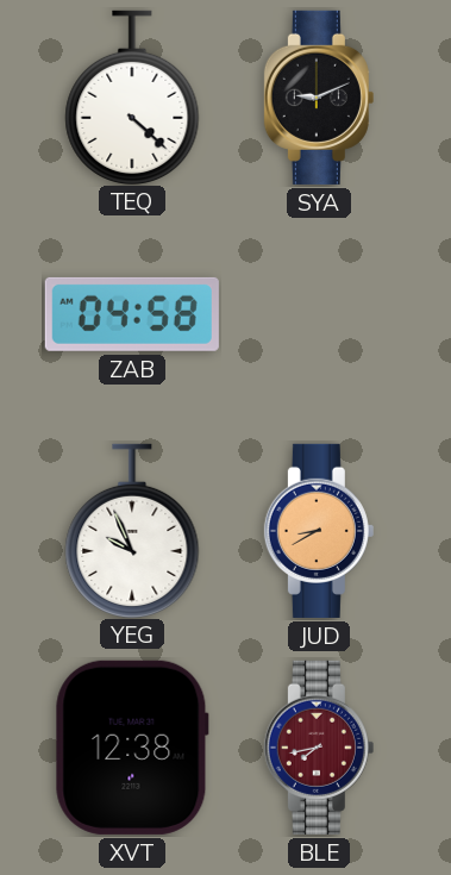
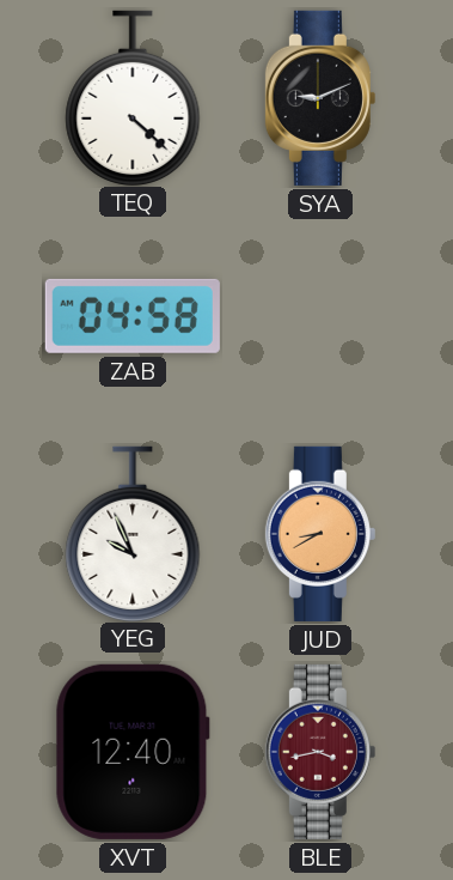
XVT: 12:38 -> 12:40
BLE: 7:43 -> 3:43
